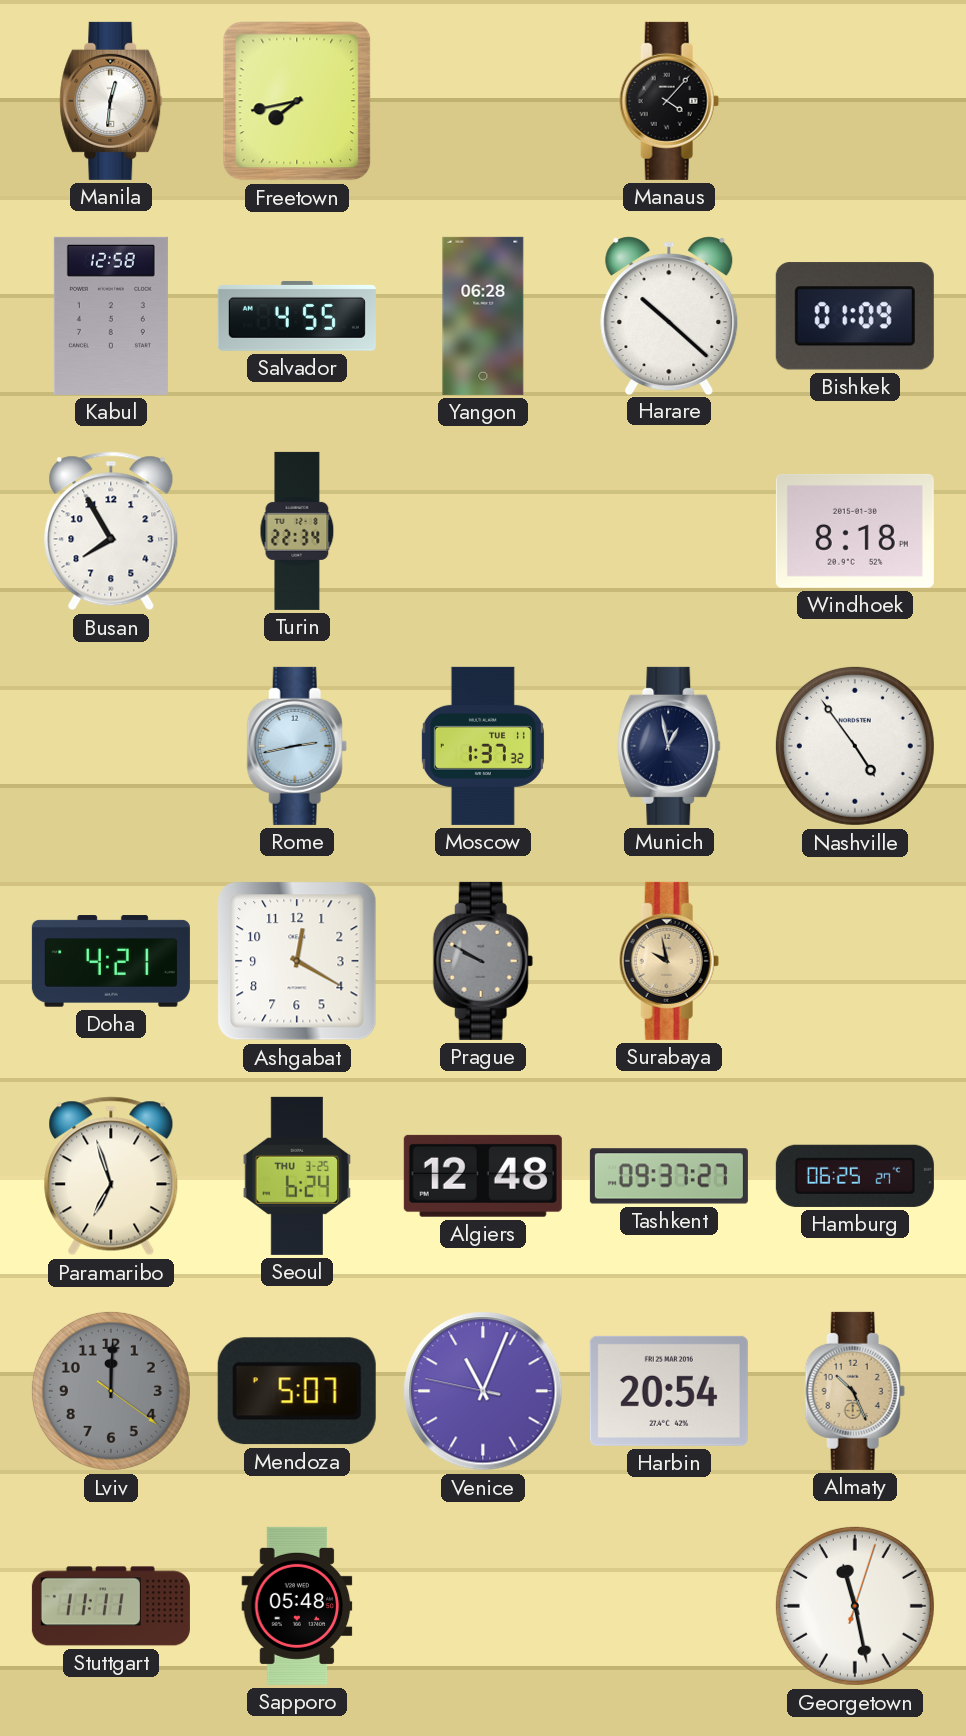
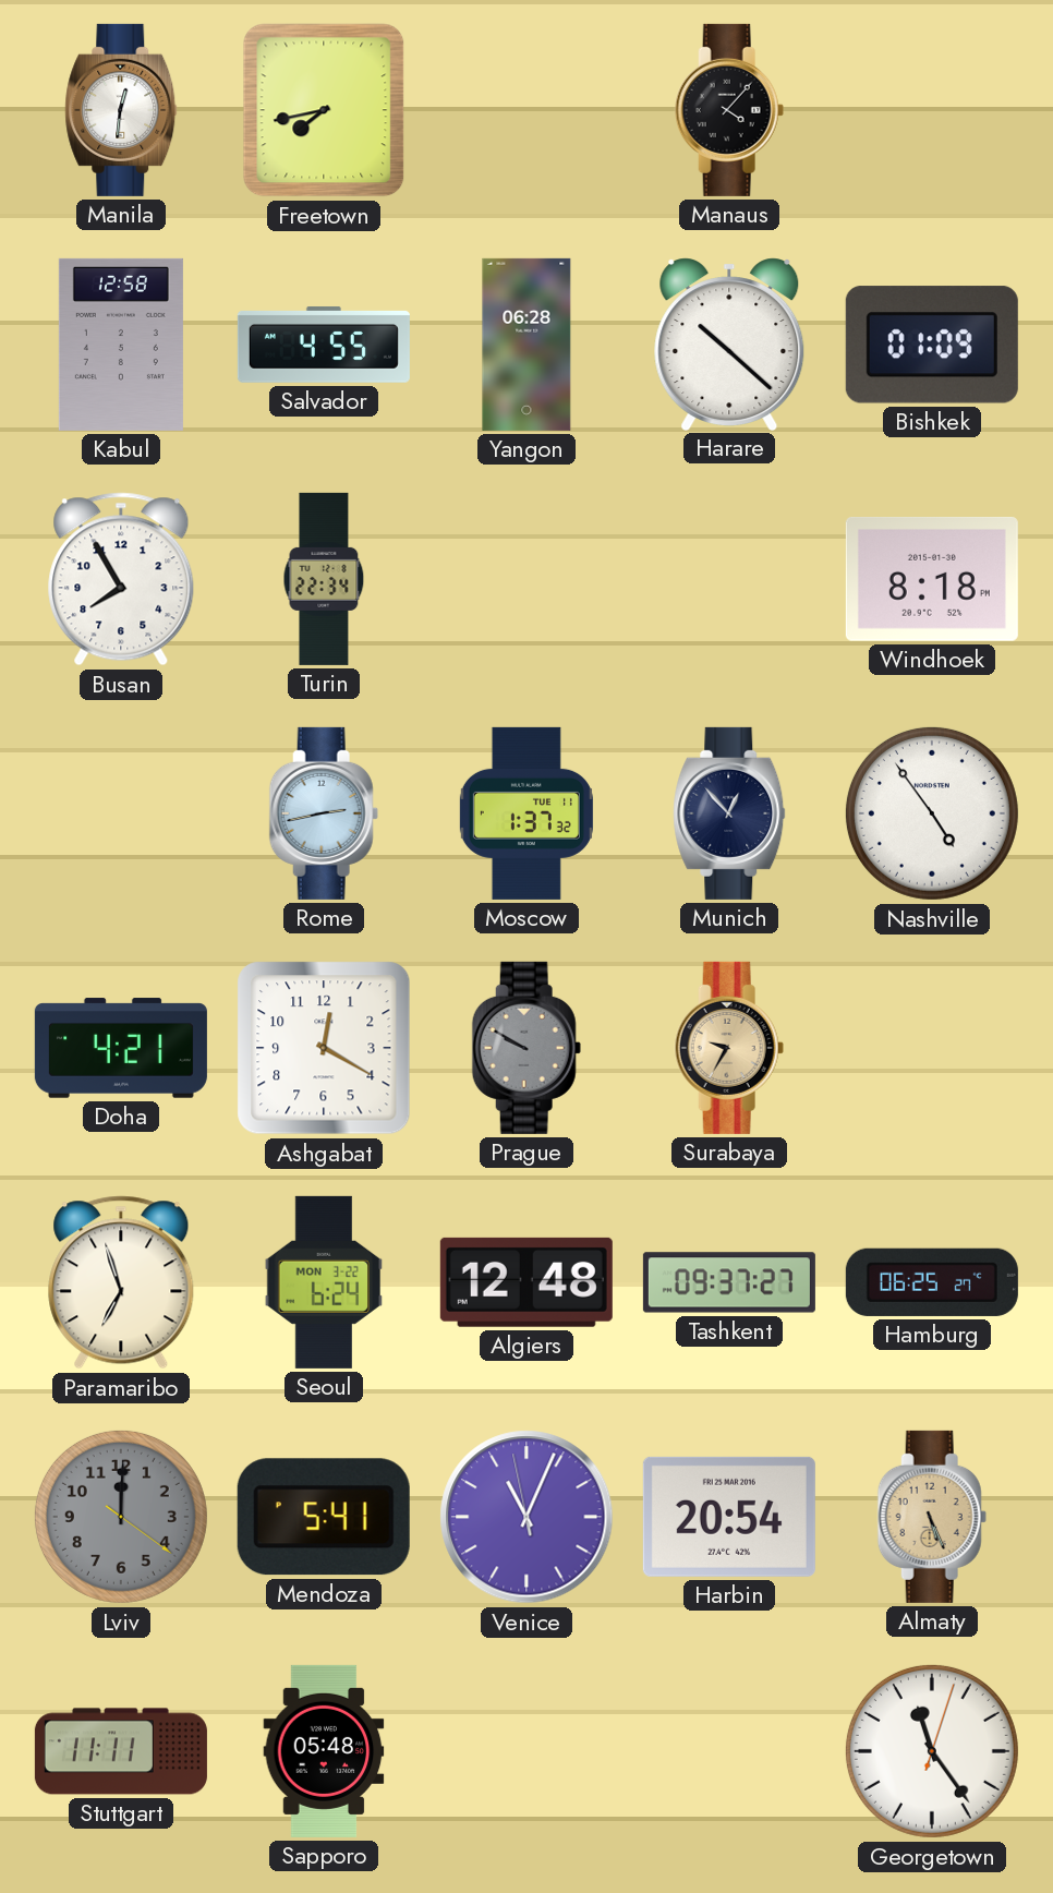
Munich: 12:58 -> 12:53
Surabaya: 9:58 -> 9:35
Seoul date: THU 3-25 -> MON 3-22
Mendoza: 5:07 -> 5:41
Venice: 11:03:47 -> 11:03:58
Almaty: 10:26 -> 5:26
Georgetown: 11:28 -> 11:24
